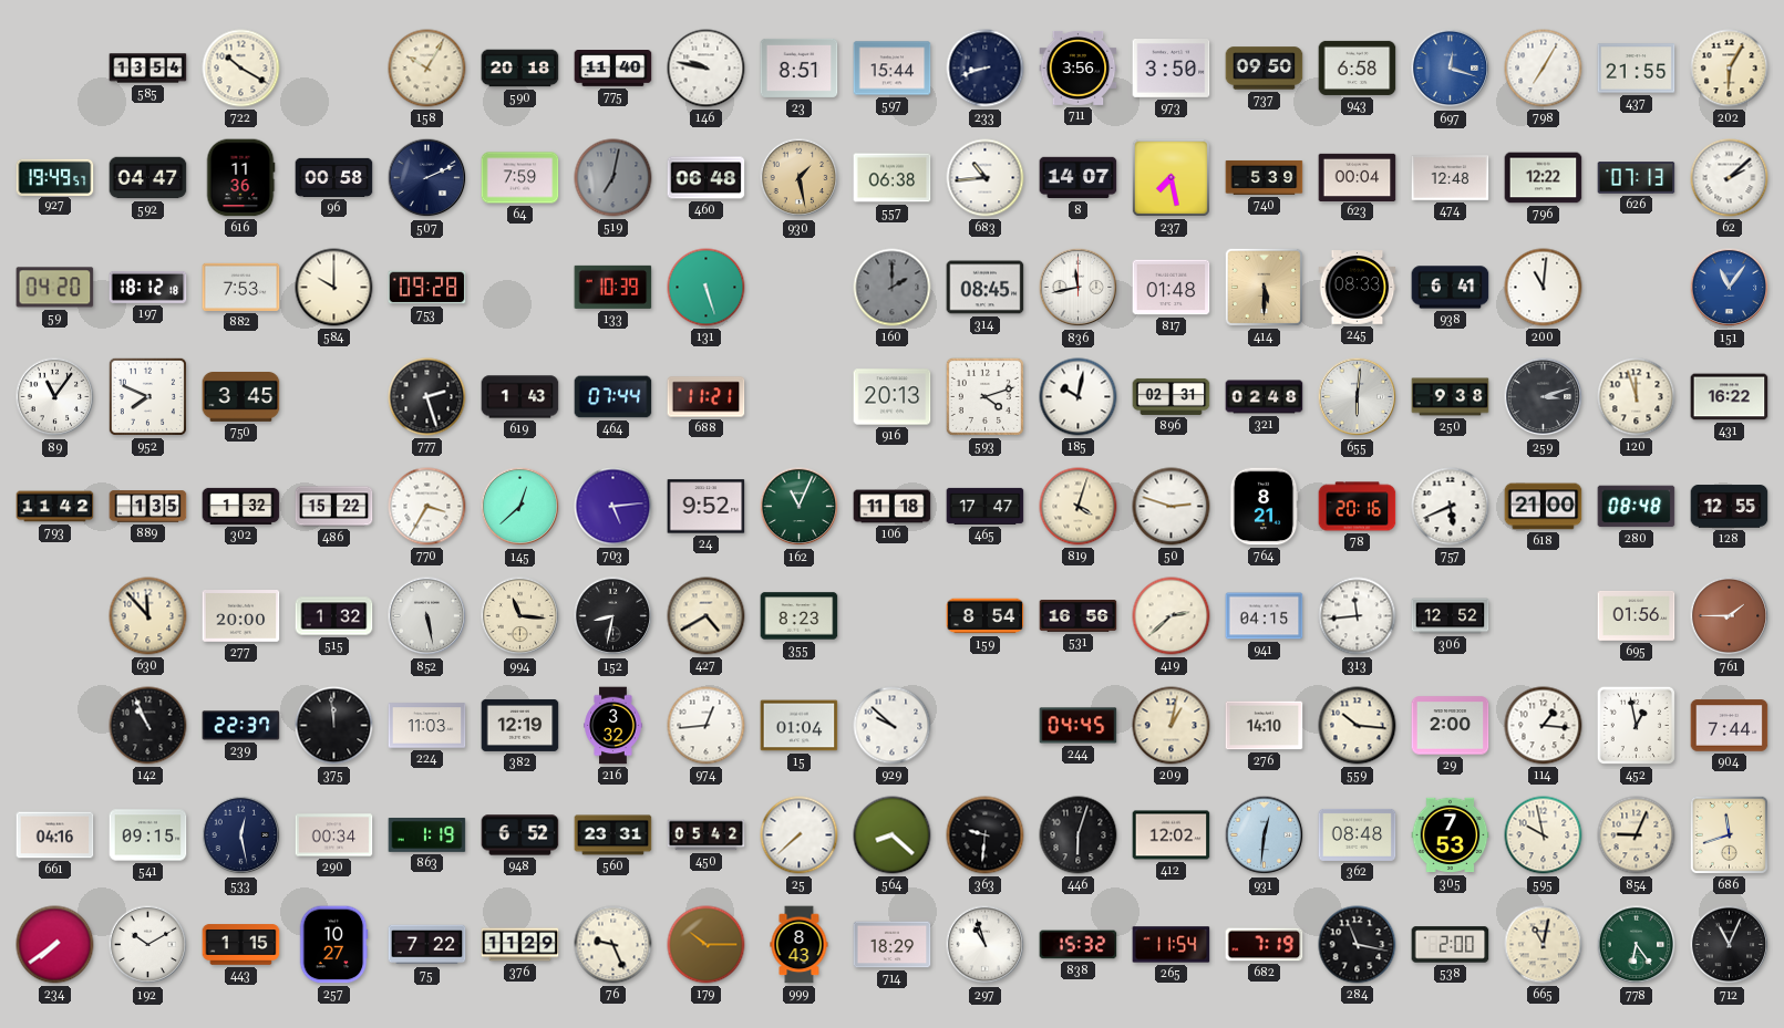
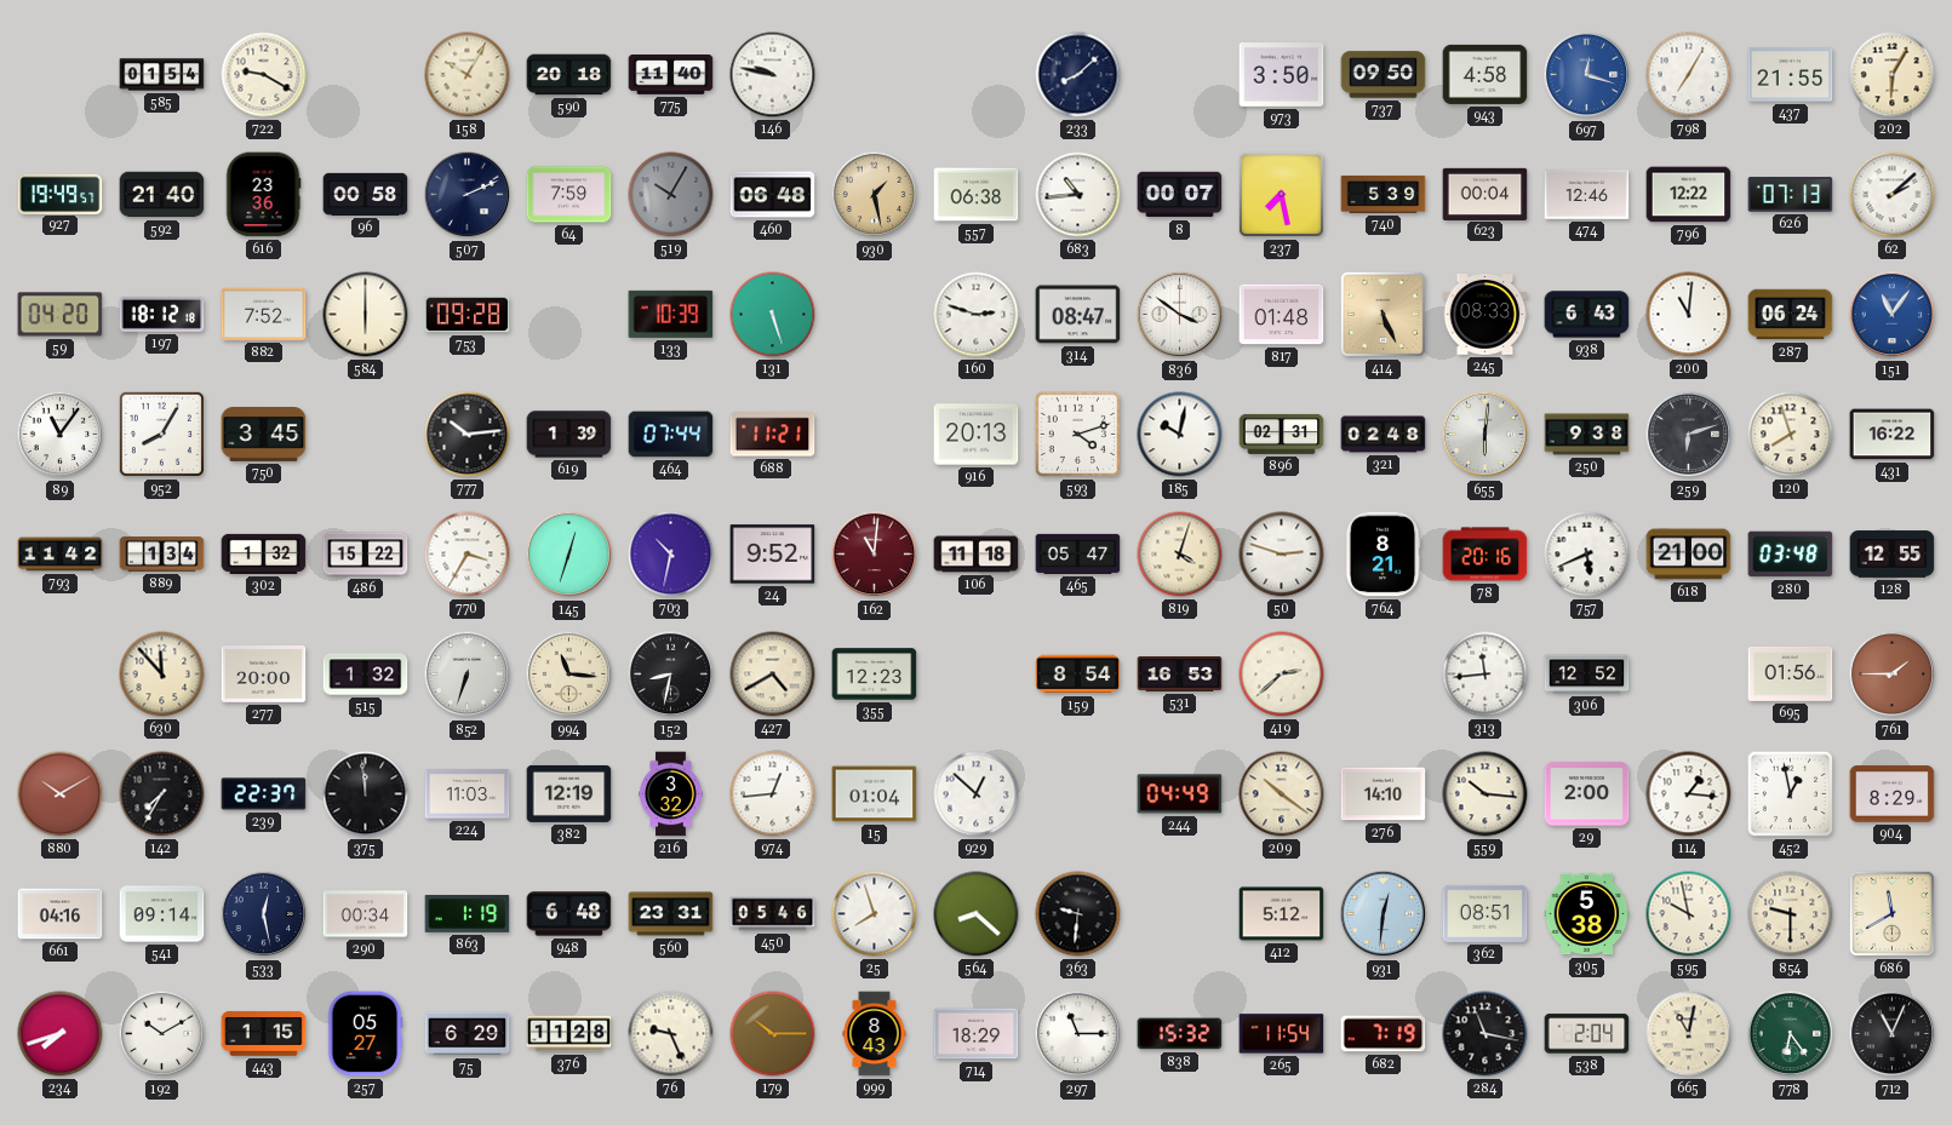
585: 13:54 -> 01:54
722: 10:20 -> 9:20
23: 8:51 -> none
597: 15:44 -> none
233: 8:42 -> 8:08
711: 3:56 -> none
943: 6:58 -> 4:58
592: 04:47 -> 21:40
616: 11:36 -> 23:36
519: 7:02 -> 10:05
8: 14:07 -> 00:07
474: 12:48 -> 12:46
882: 7:53 -> 7:52
584: 10:00 -> 6:00
160: 2:00 -> 2:48
160 dial: grey -> white
314: 08:45 -> 08:47
836: 11:43 -> 3:51
414: 5:30 -> 5:26
938: 6:41 -> 6:43
287: none -> 06:24
952: 7:49 -> 8:05
777: 2:27 -> 10:14
619: 1:43 -> 1:39
259: 3:12 -> 6:12
120: 11:57 -> 7:57
889: 1:35 -> 1:34
145: 12:38 -> 12:33
703: 5:14 -> 10:32
162: 11:04 -> 11:01
162 dial: green -> burgundy
465: 17:47 -> 05:47
280: 08:48 -> 03:48
852: 5:28 -> 6:33
355: 8:23 -> 12:23
531: 16:56 -> 16:53
941: 04:15 -> none
880: none -> 10:10
142: 10:56 -> 7:35
929: 9:52 -> 12:52
244: 04:45 -> 04:49
209: 1:02 -> 10:21
904: 7:44 -> 8:29
541: 09:15 -> 09:14
948: 6:52 -> 6:48
450: 05:42 -> 05:46
25: 7:38 -> 7:57
446: 6:03 -> none
412: 12:02 -> 5:12
362: 08:48 -> 08:51
305: 7:53 -> 5:38
854: 9:04 -> 9:30
686: 11:42 -> 11:40
234: 7:39 -> 7:42
257: 10:27 -> 05:27
75: 7:22 -> 6:29
376: 11:29 -> 11:28
297: 10:57 -> 11:15
538: 2:00 -> 2:04
